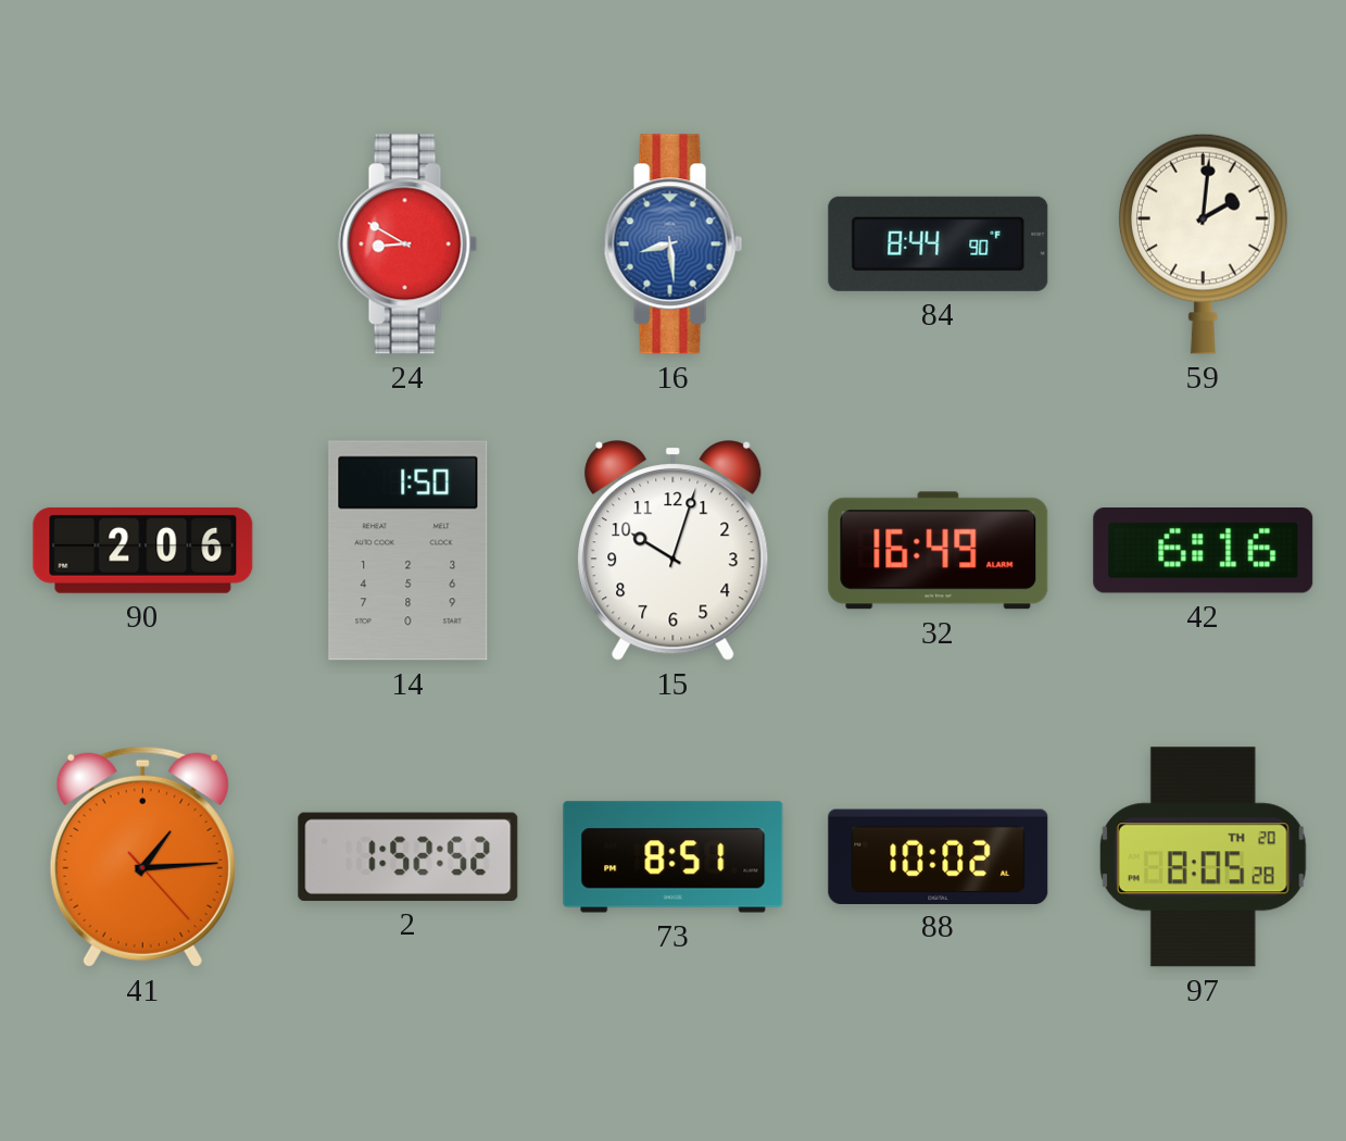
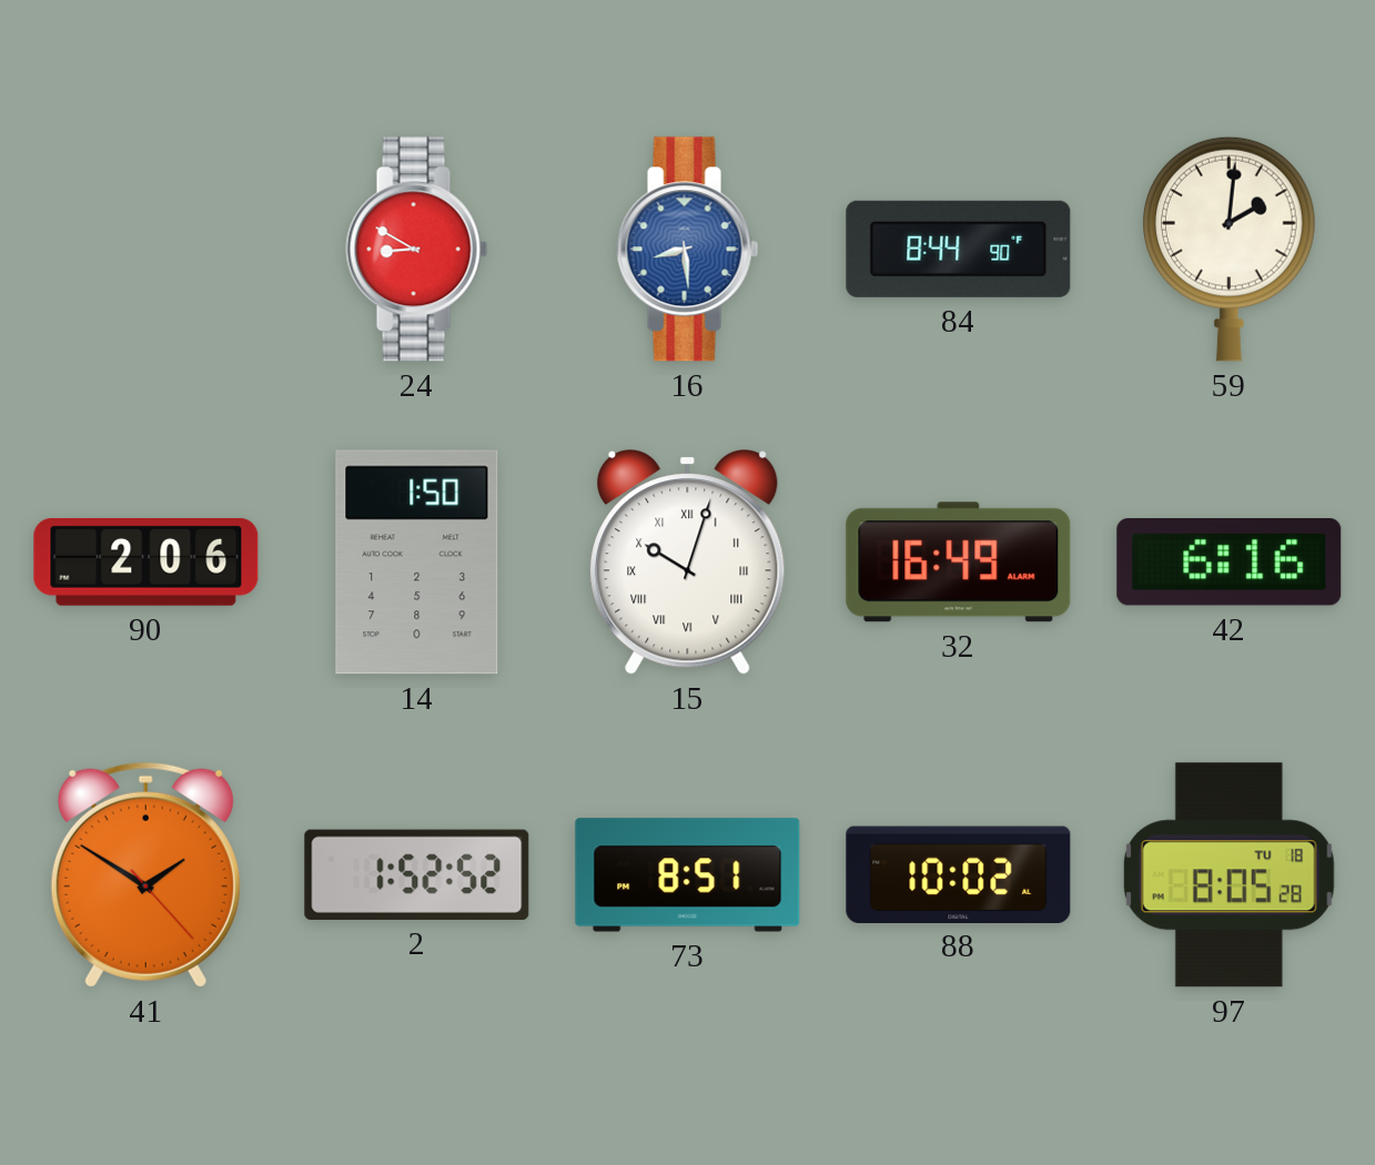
15 numerals: Arabic -> Roman
41: 1:14 -> 1:50
97 date: TH 20 -> TU 18
